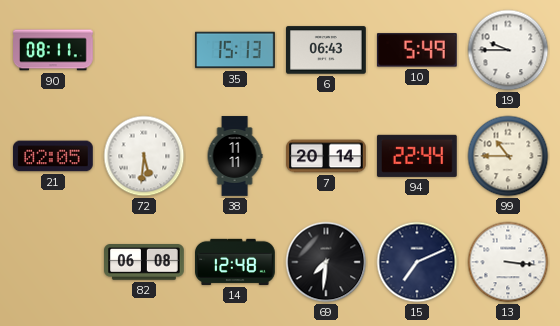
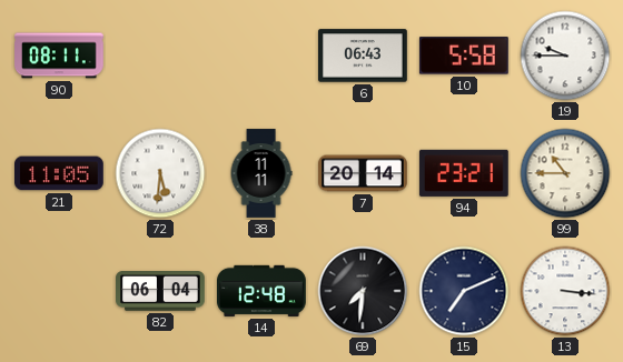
35: 15:13 -> none
10: 5:49 -> 5:58
21: 02:05 -> 11:05
94: 22:44 -> 23:21
82: 06:08 -> 06:04
